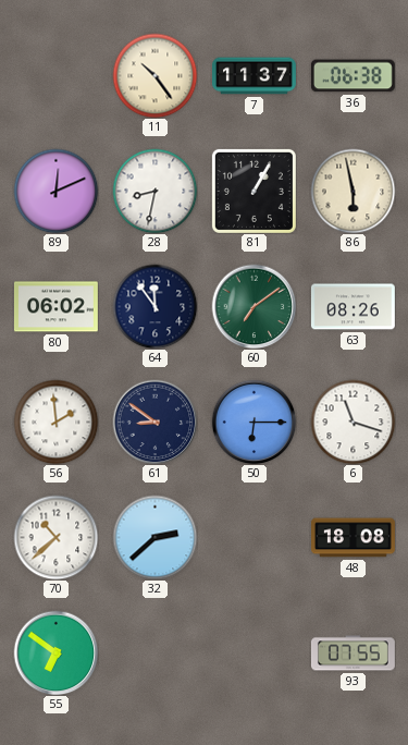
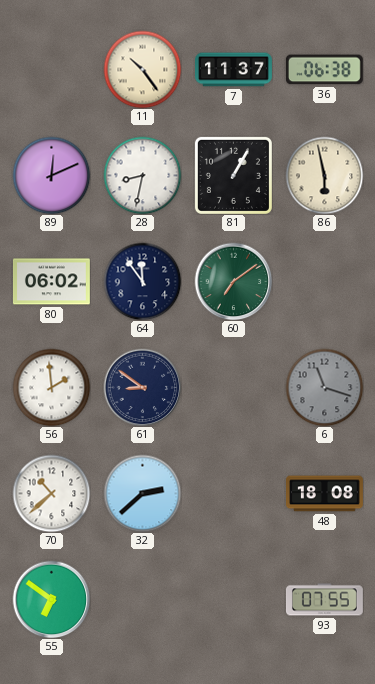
63: 08:26 -> none
50: 6:15 -> none
6 dial: white -> grey
